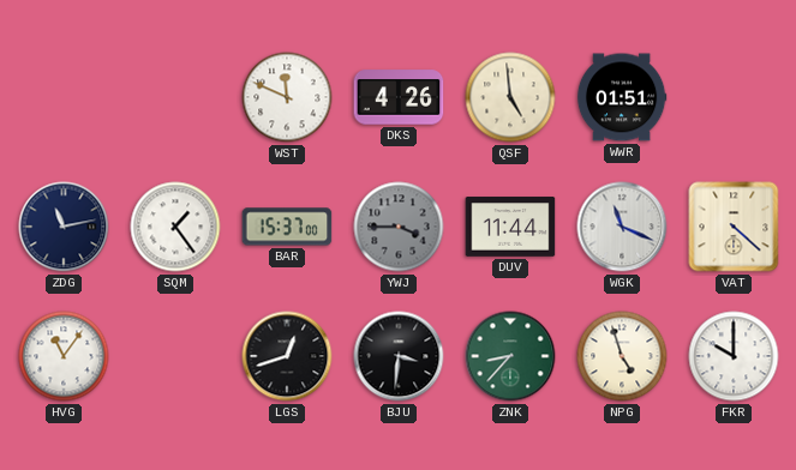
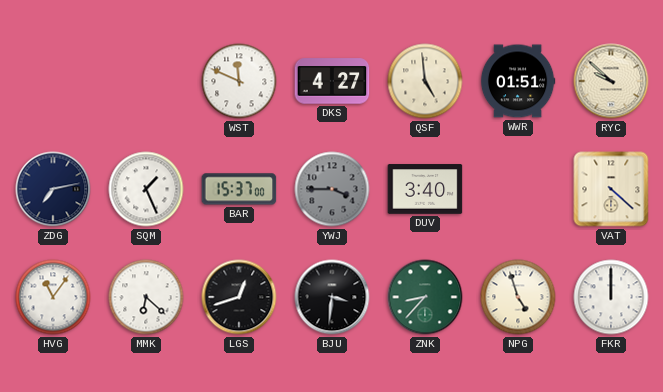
DKS: 4:26 -> 4:27
RYC: none -> 9:52
ZDG: 11:13 -> 7:13
SQM: 1:24 -> 1:26
DUV: 11:44 -> 3:40
WGK: 11:19 -> none
MMK: none -> 6:22
FKR: 10:00 -> 12:00
